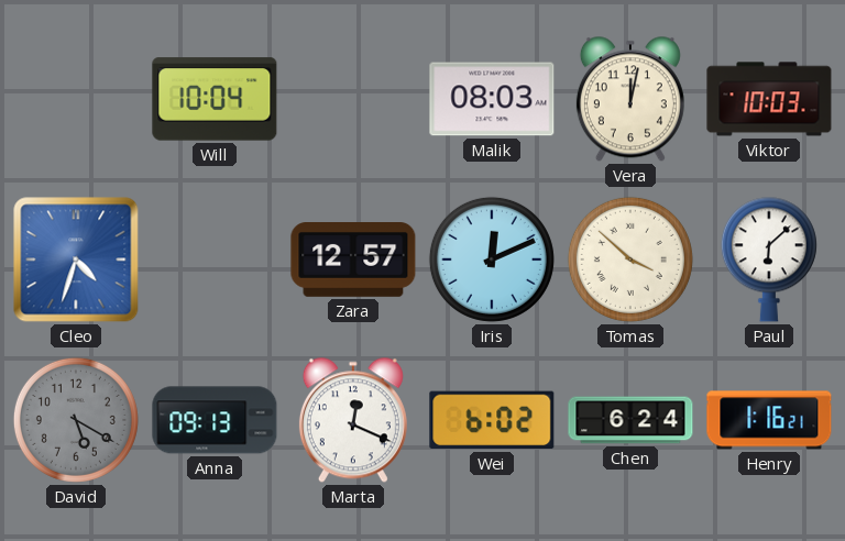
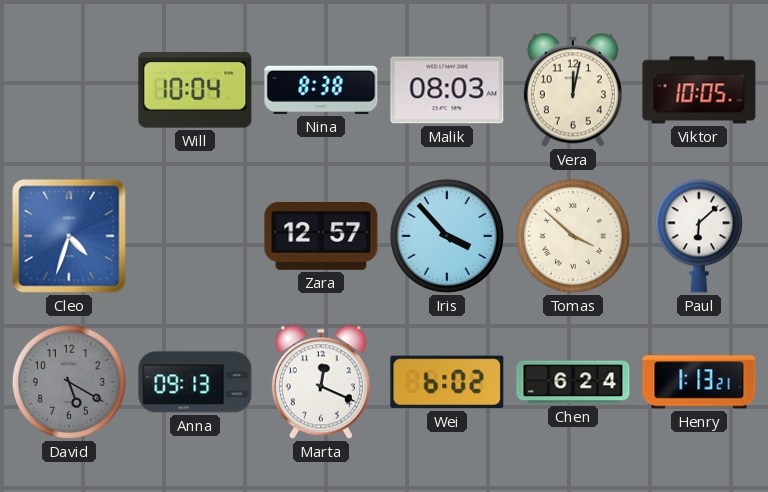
Nina: none -> 8:38
Viktor: 10:03 -> 10:05
Iris: 12:11 -> 3:53
Henry: 1:16 -> 1:13
